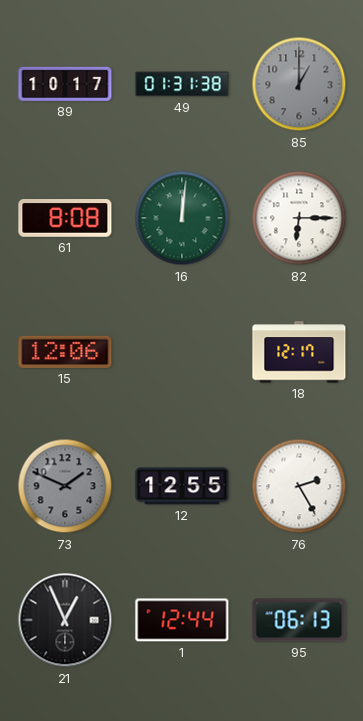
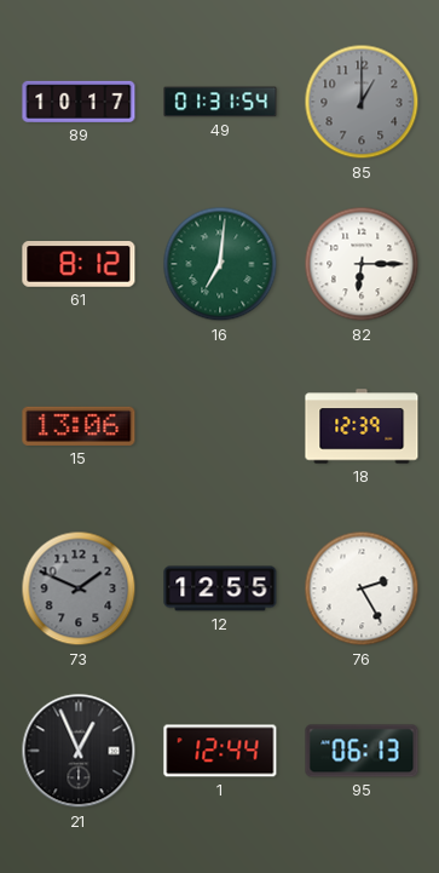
49: 01:31:38 -> 01:31:54
61: 8:08 -> 8:12
16: 12:01 -> 7:01
15: 12:06 -> 13:06
18: 12:17 -> 12:39
